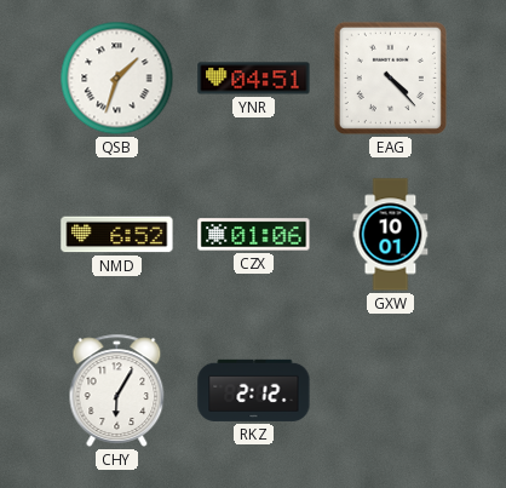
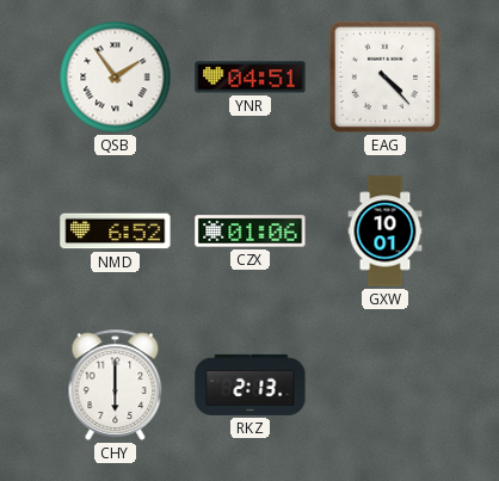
QSB: 1:33 -> 1:54
CHY: 6:05 -> 6:00
RKZ: 2:12 -> 2:13
